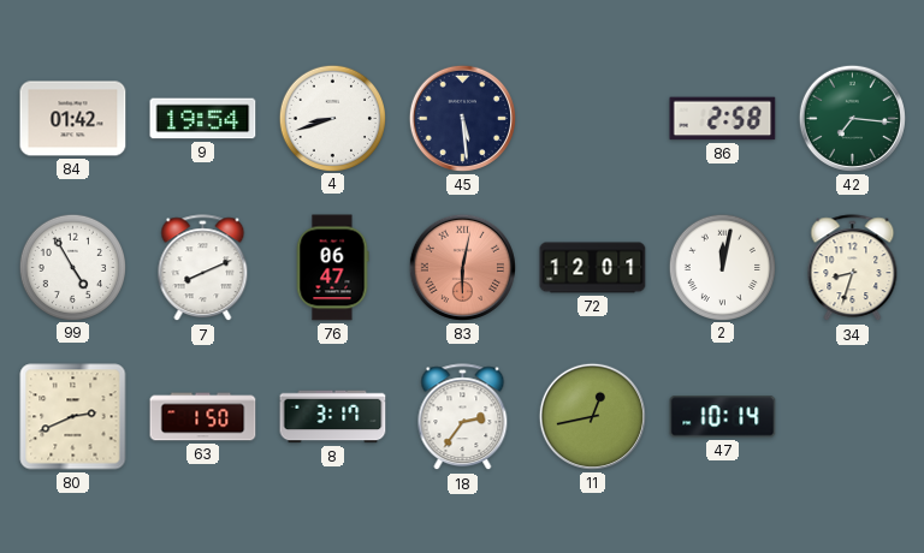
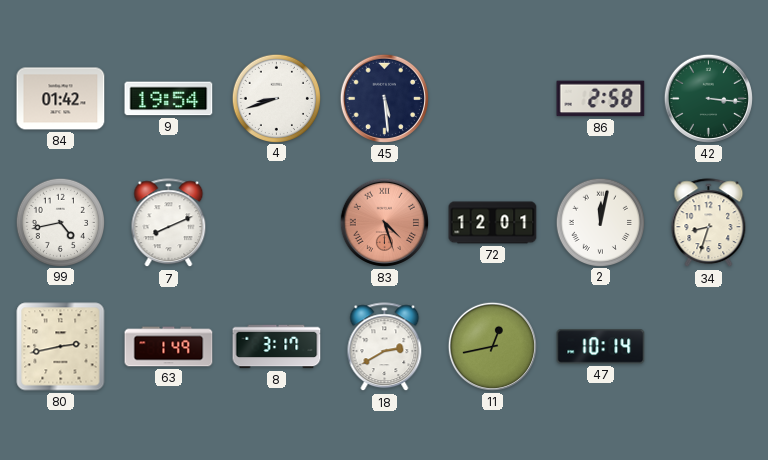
42: 7:16 -> 3:16
99: 4:55 -> 4:43
76: 06:47 -> none
83: 6:02 -> 4:27
80: 2:41 -> 2:43
63: 1:50 -> 1:49
18: 2:36 -> 2:40
